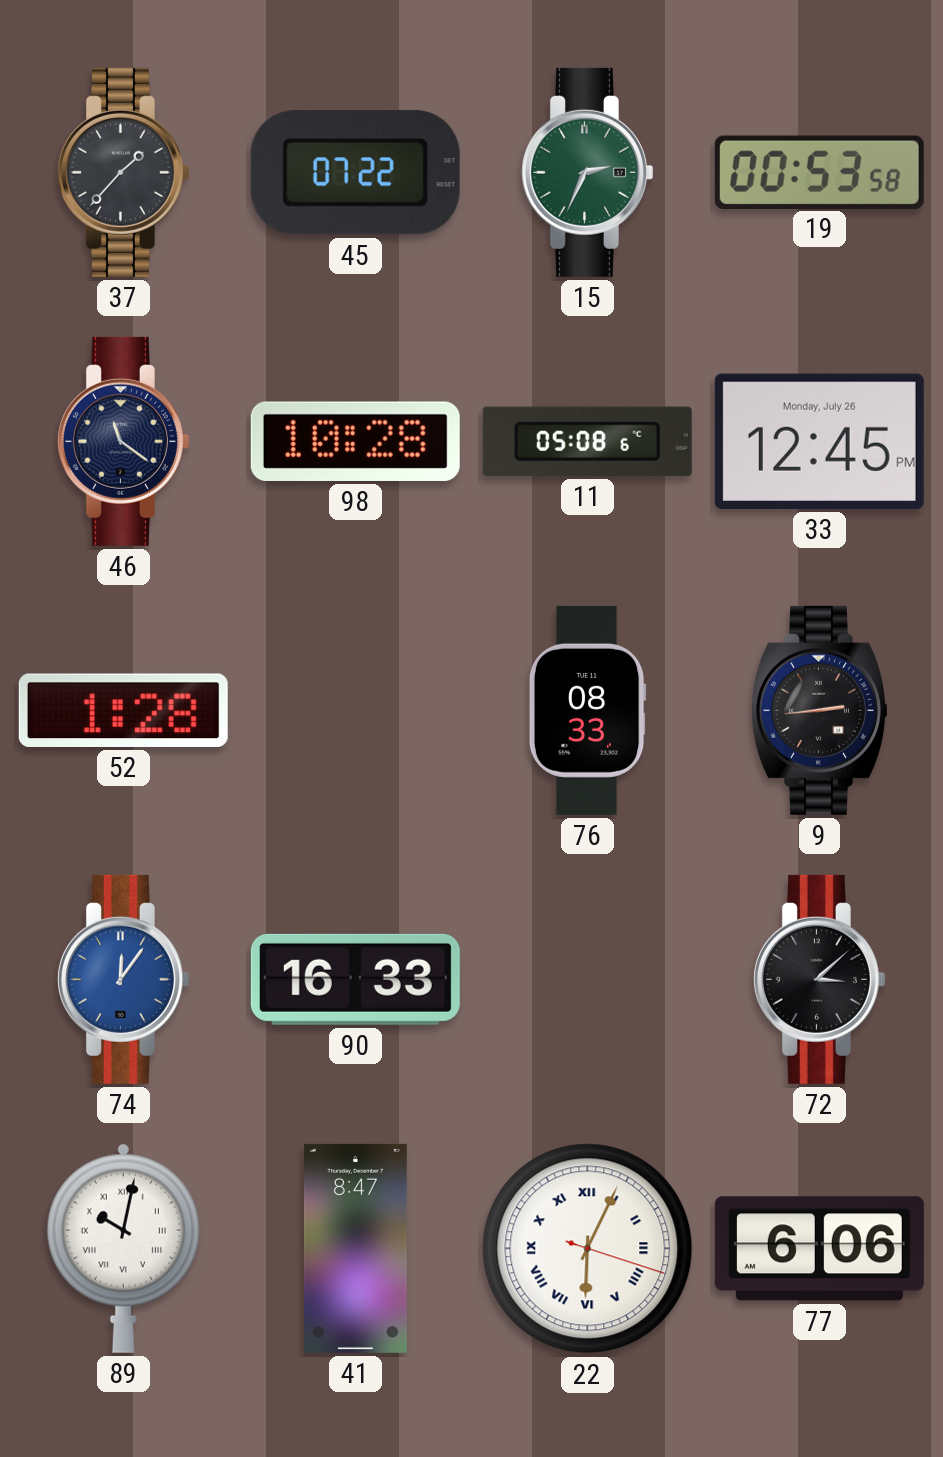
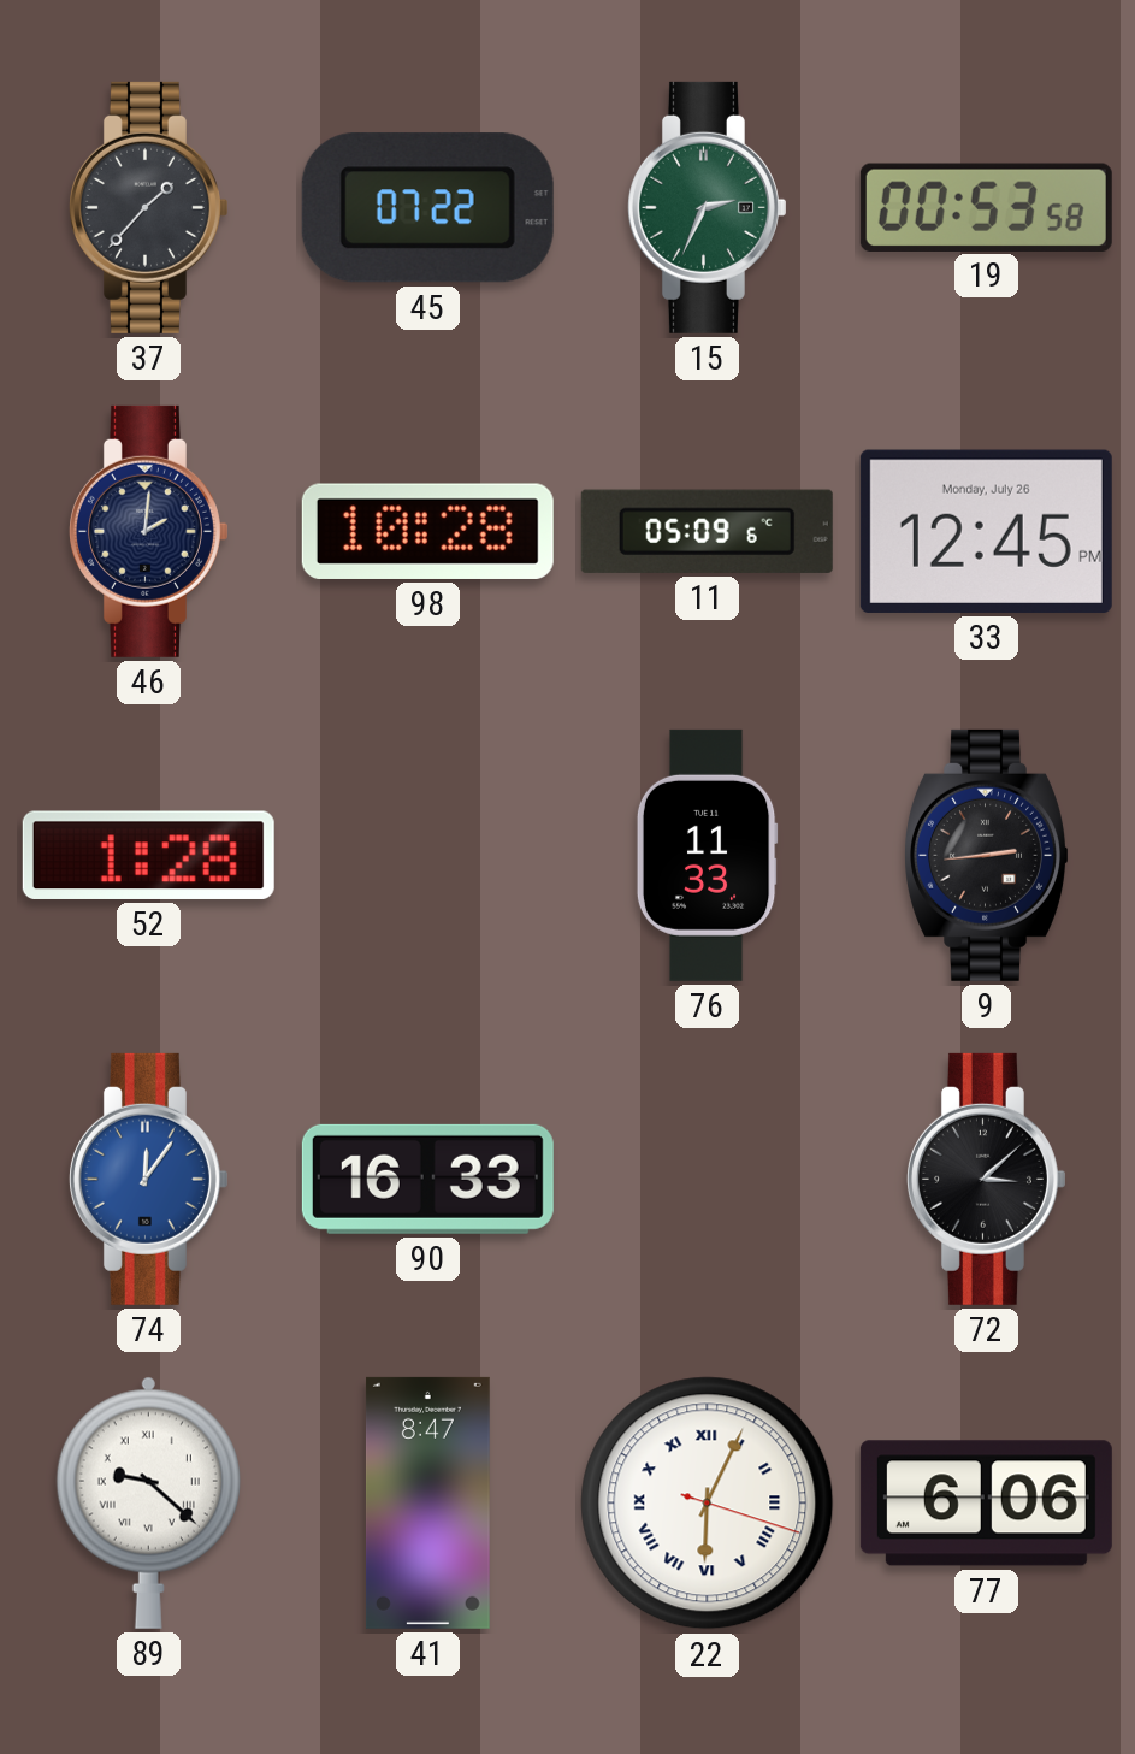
46: 11:21 -> 2:01
11: 05:08 -> 05:09
76: 08:33 -> 11:33
89: 10:02 -> 9:22
